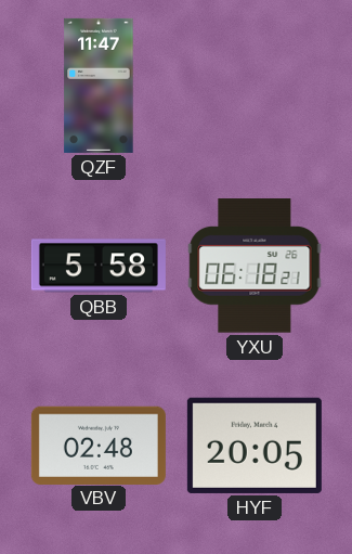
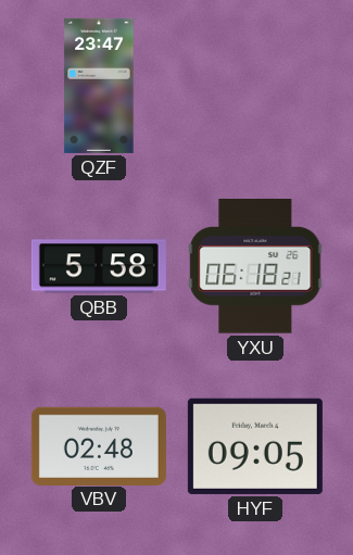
QZF: 11:47 -> 23:47
HYF: 20:05 -> 09:05
